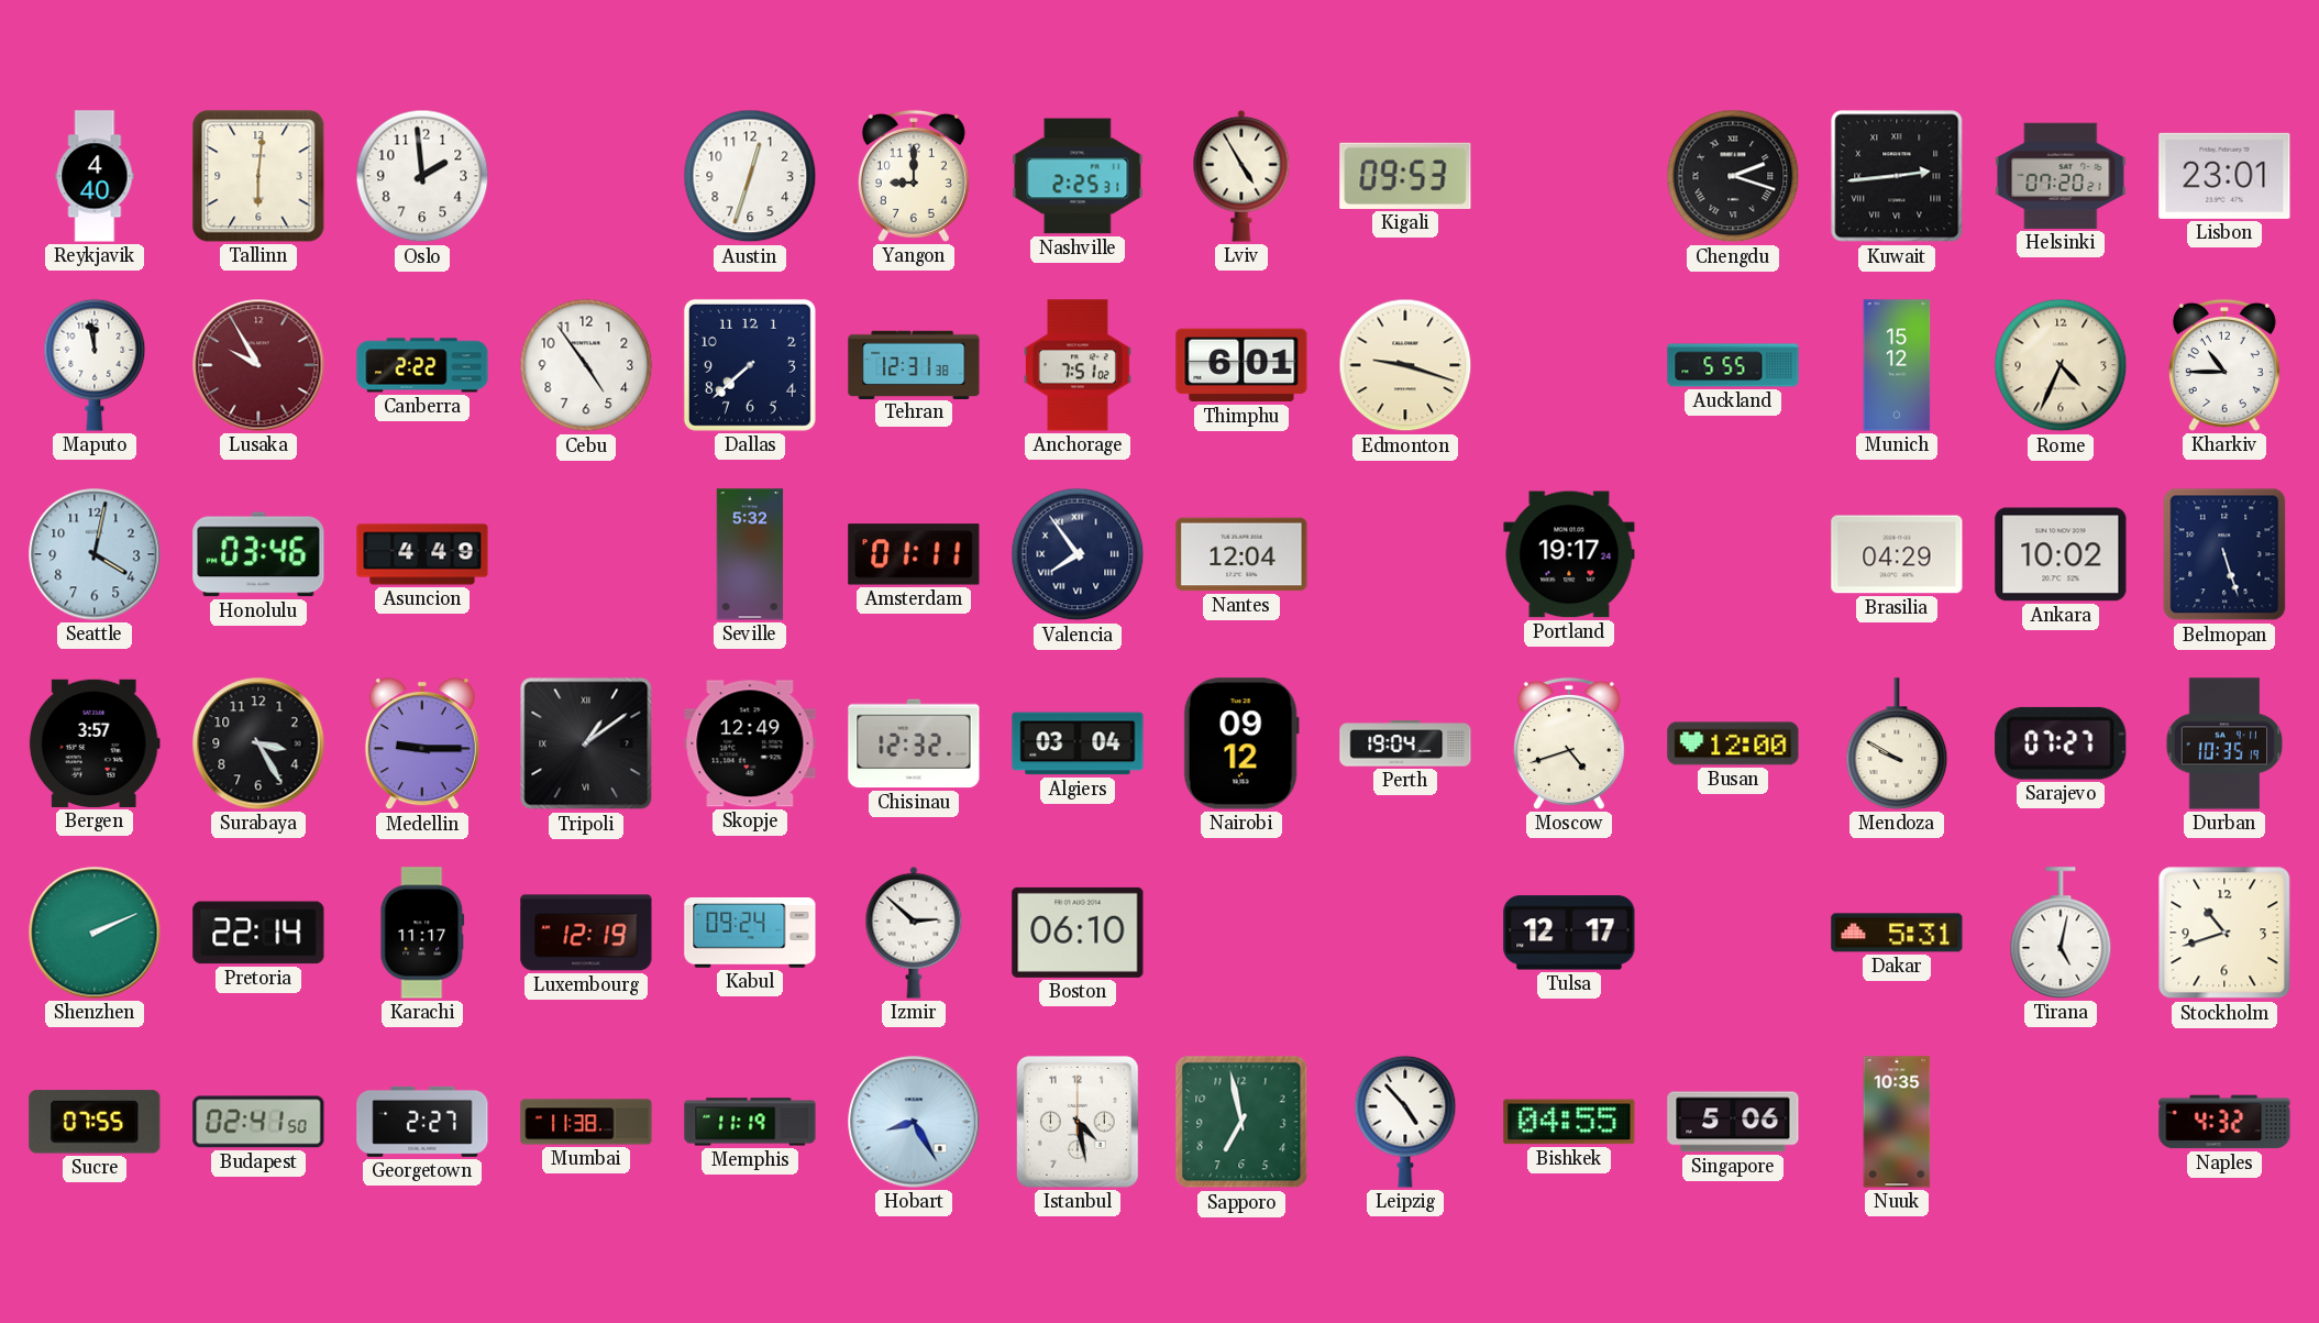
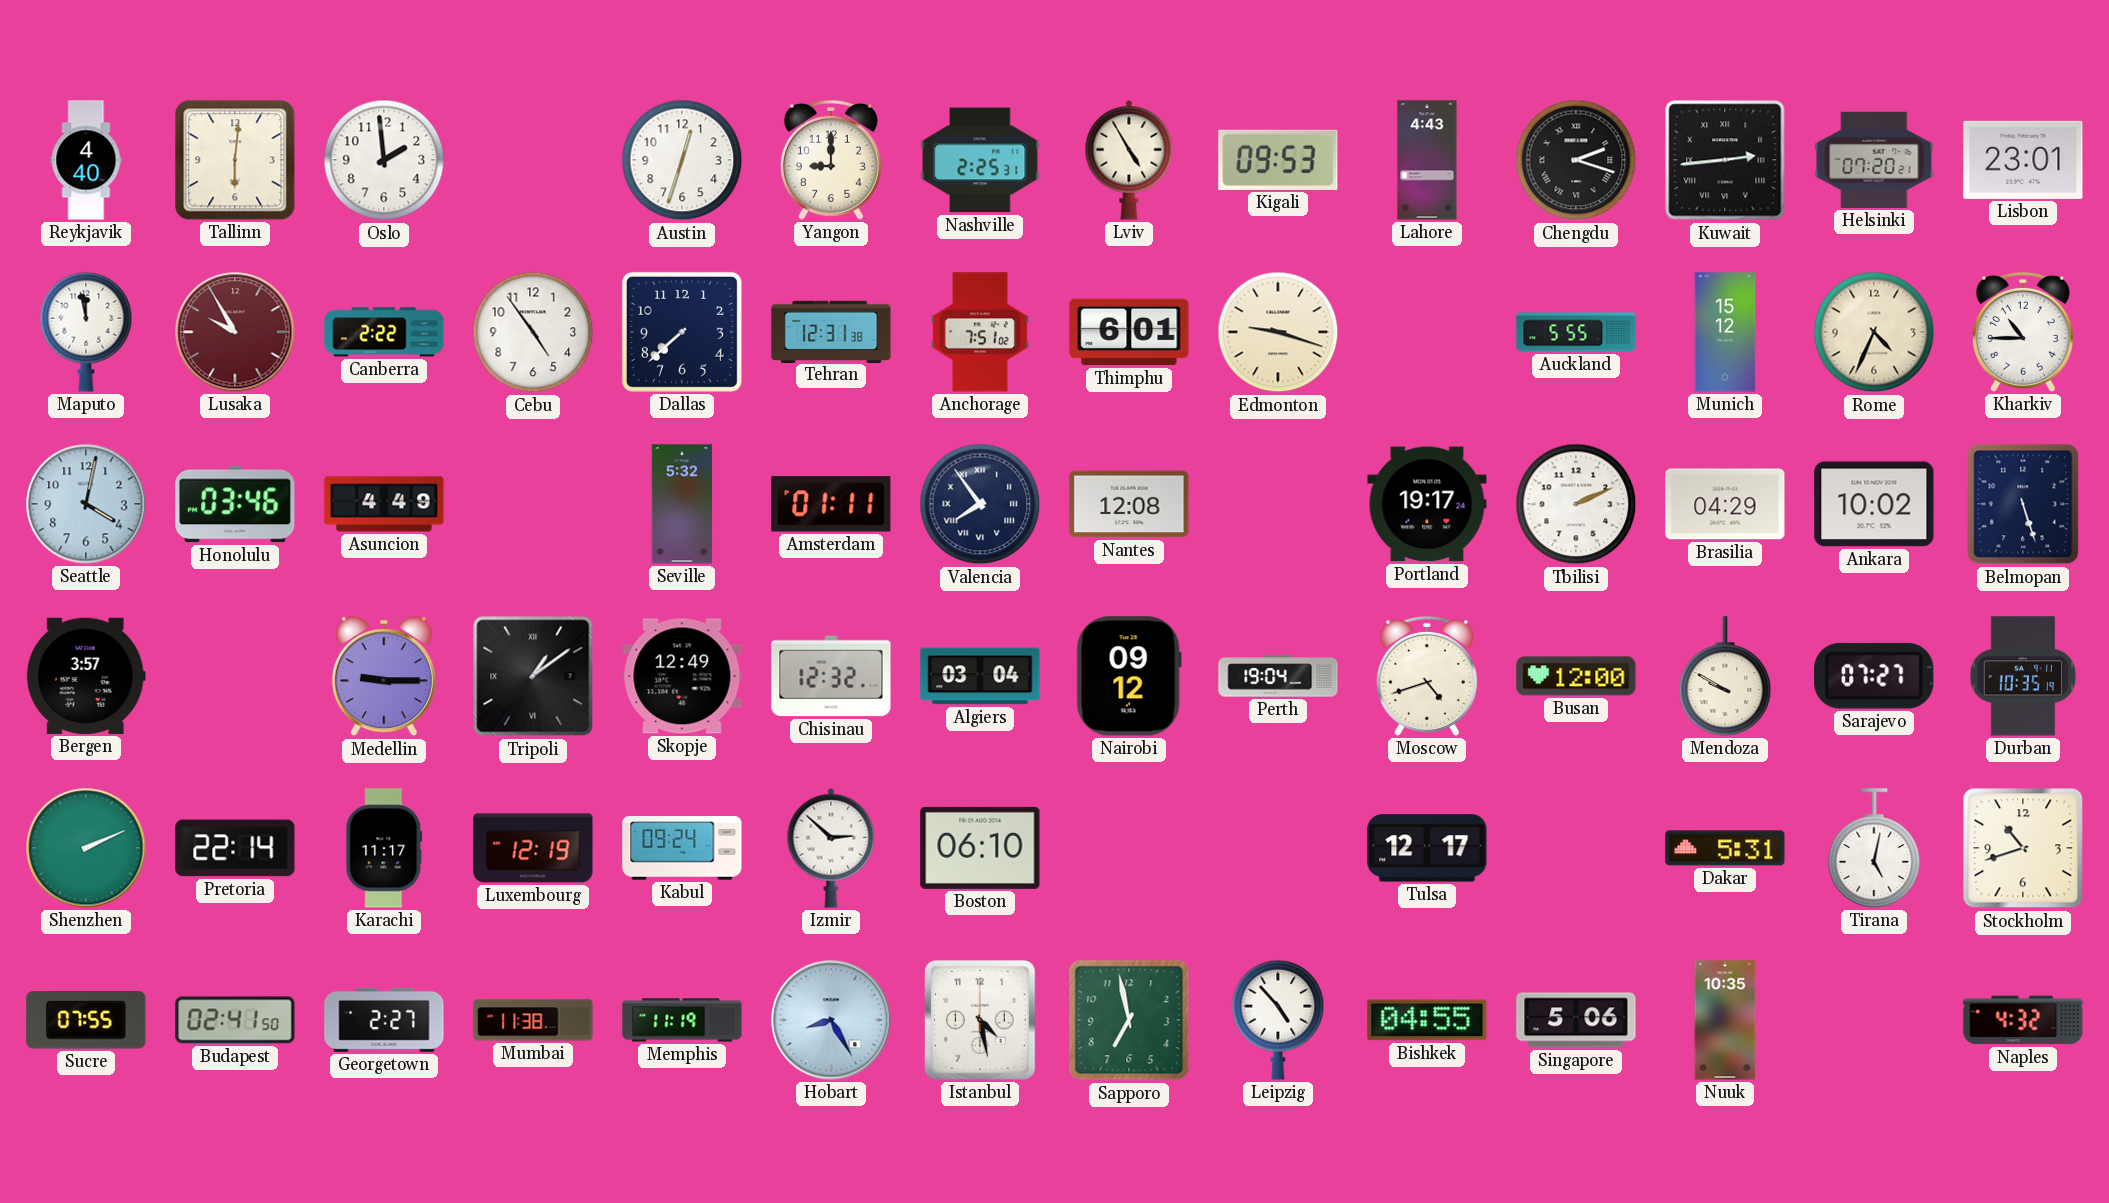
Lahore: none -> 4:43
Nantes: 12:04 -> 12:08
Tbilisi: none -> 2:11
Surabaya: 3:25 -> none
